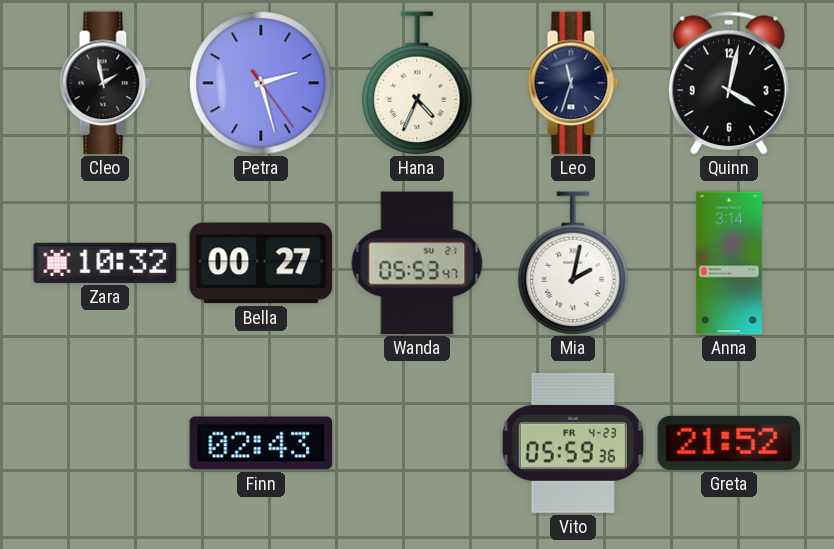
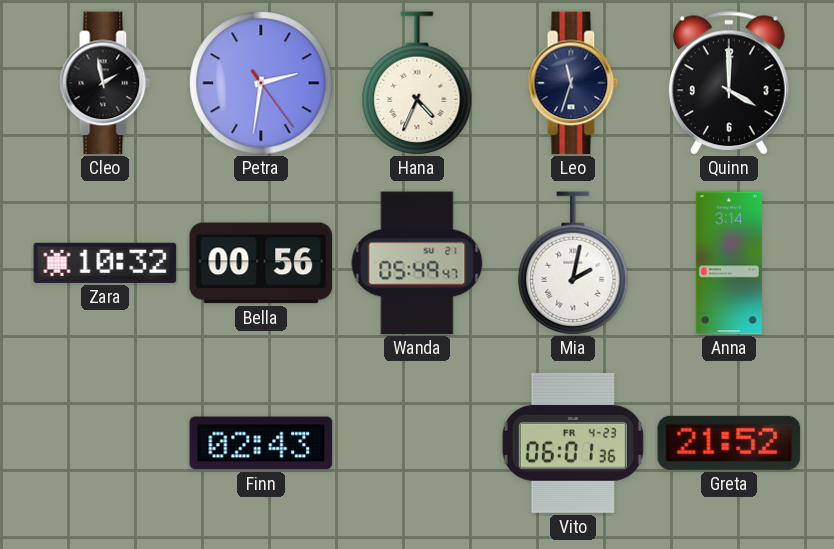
Petra: 2:27 -> 2:31
Quinn: 4:02 -> 4:00
Bella: 00:27 -> 00:56
Wanda: 05:53 -> 05:49
Vito: 05:59 -> 06:01
